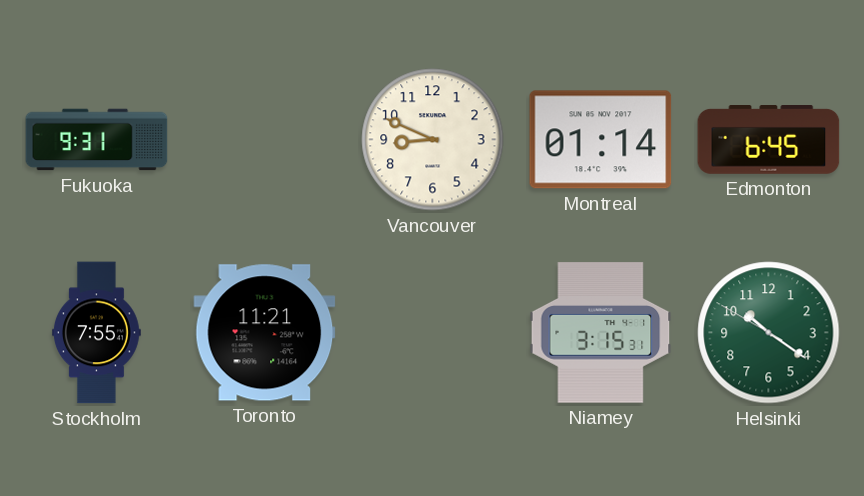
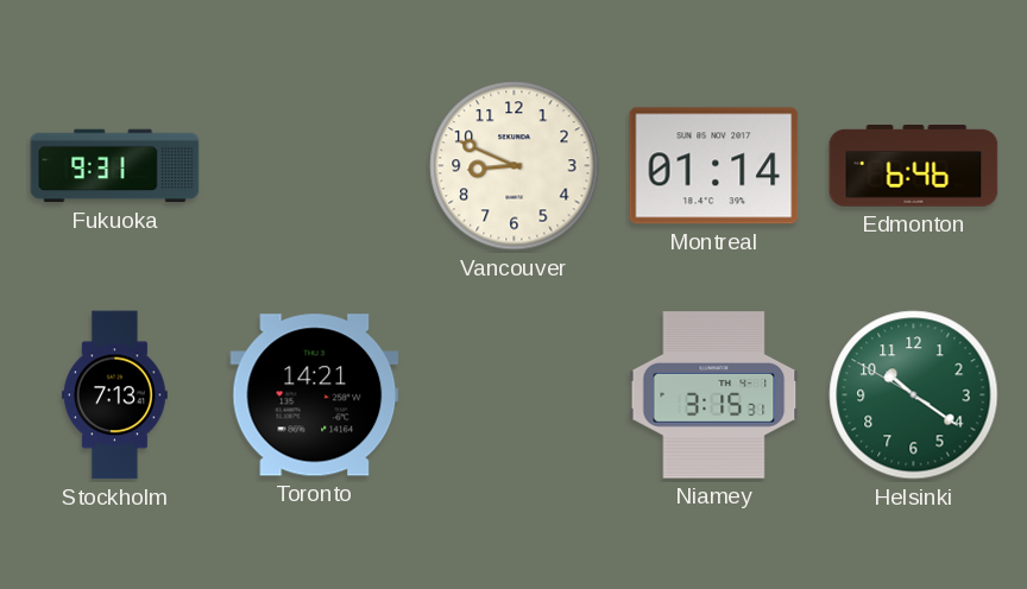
Edmonton: 6:45 -> 6:46
Stockholm: 7:55 -> 7:13
Toronto: 11:21 -> 14:21
